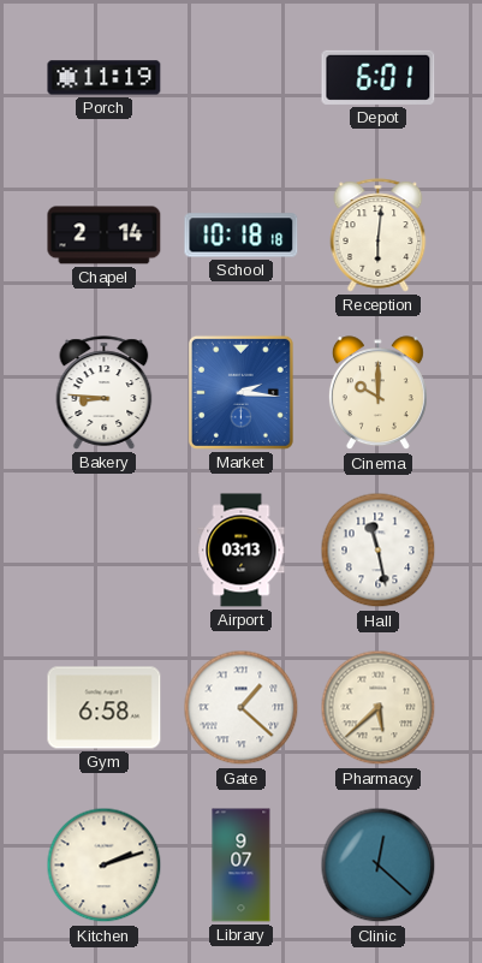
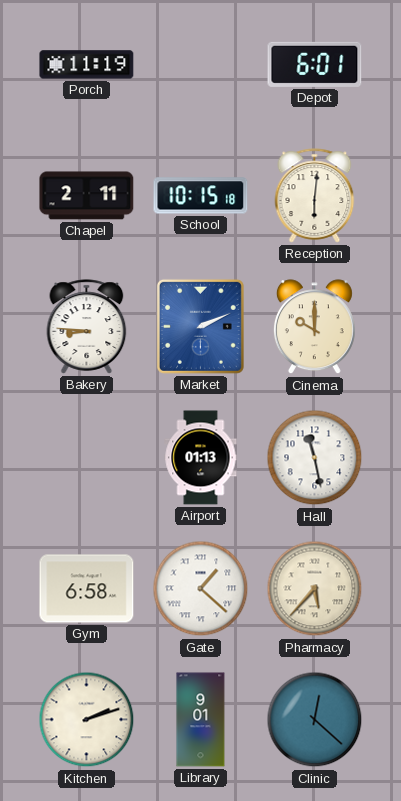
Chapel: 2:14 -> 2:11
School: 10:18 -> 10:15
Market: 2:16 -> 2:11
Airport: 03:13 -> 01:13
Pharmacy: 5:38 -> 5:37
Library: 9:07 -> 9:01
